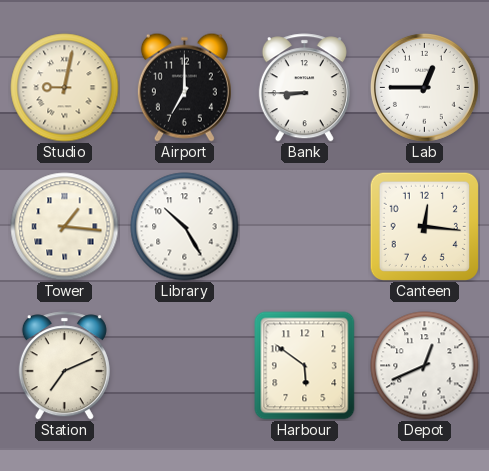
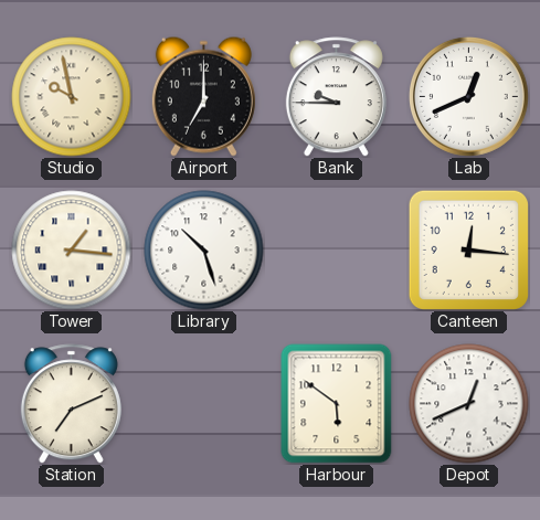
Studio: 9:02 -> 9:58
Bank: 8:45 -> 9:45
Lab: 12:45 -> 12:41
Library: 10:25 -> 10:27
